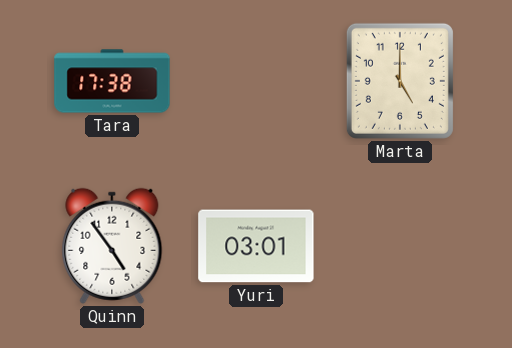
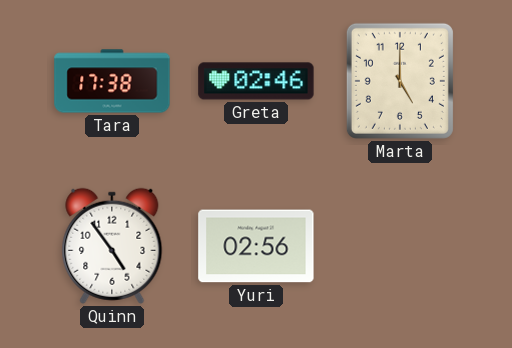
Greta: none -> 02:46
Yuri: 03:01 -> 02:56
